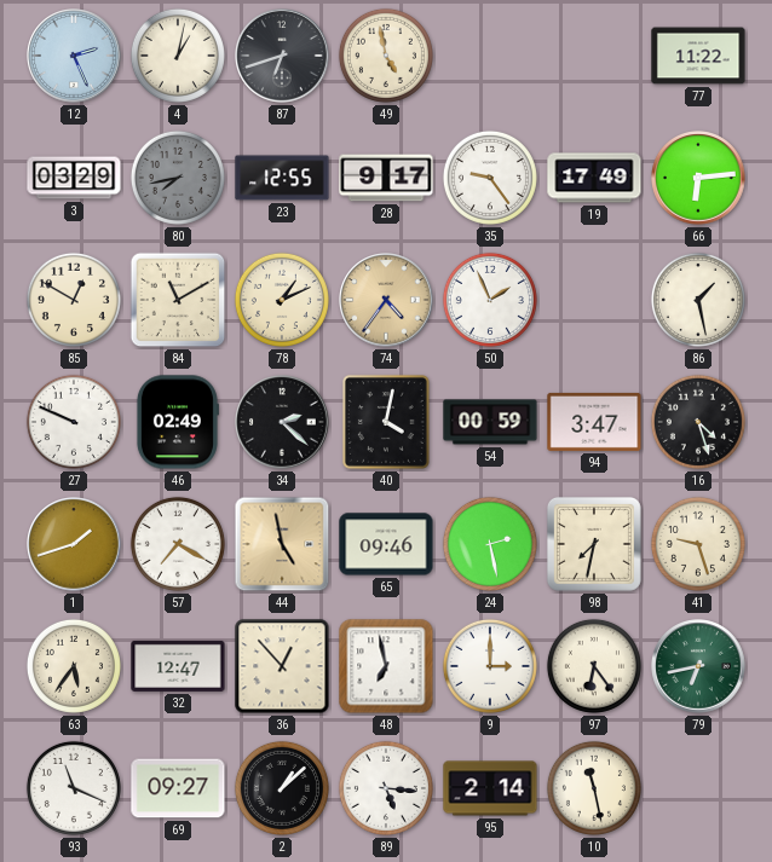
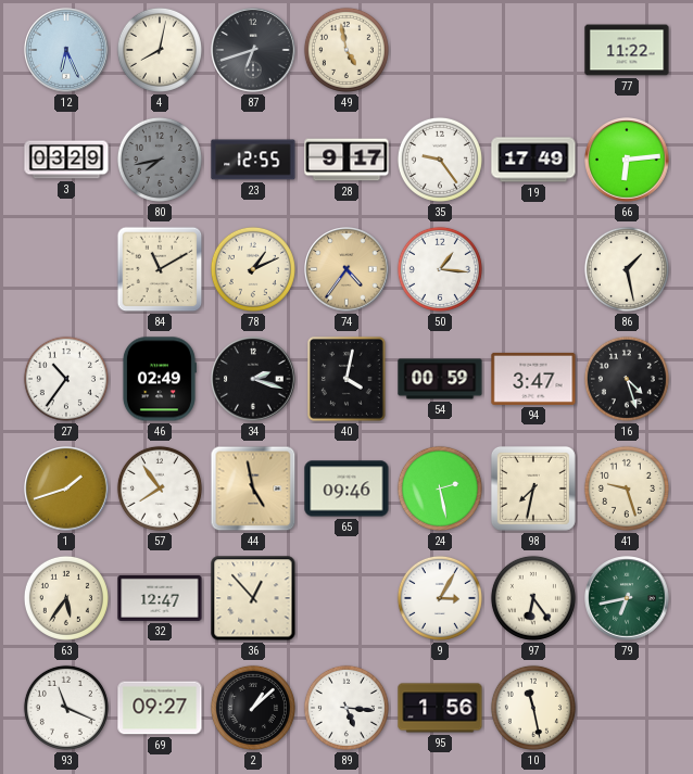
12: 2:26 -> 6:26
4: 1:02 -> 8:02
85: 12:50 -> none
50: 1:56 -> 1:16
27: 9:49 -> 10:36
34: 2:22 -> 2:18
57: 7:20 -> 7:54
48: 6:58 -> none
9: 3:00 -> 3:05
95: 2:14 -> 1:56
